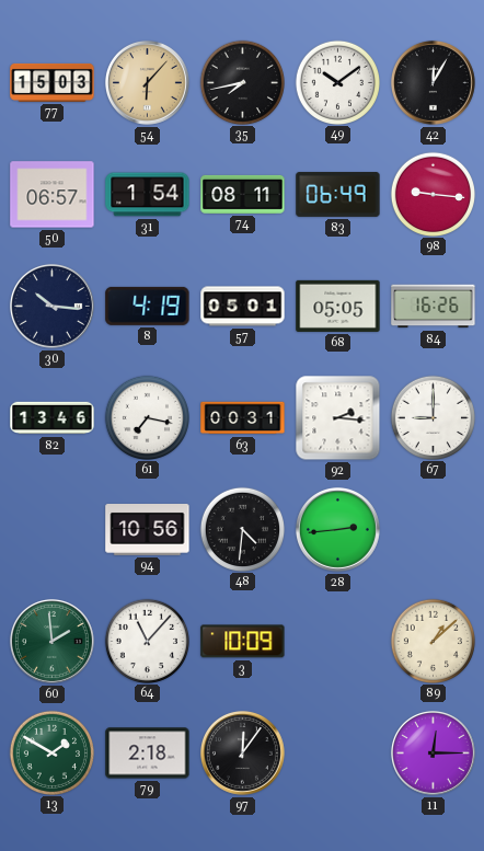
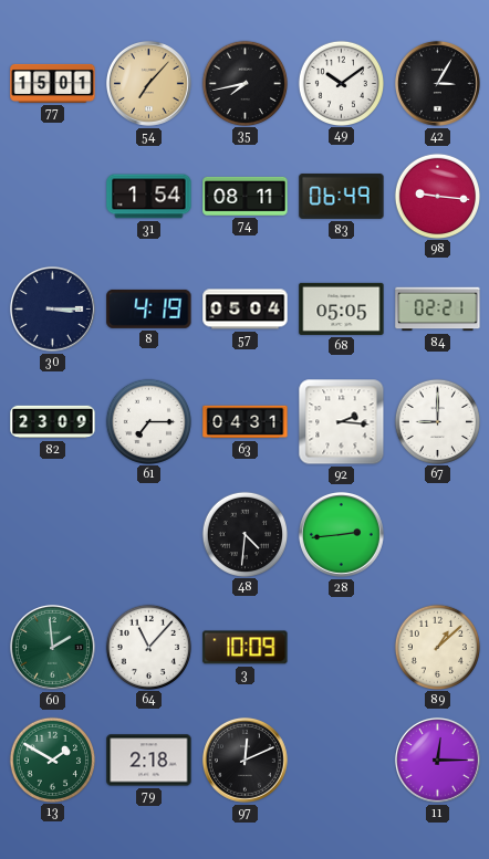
77: 15:03 -> 15:01
54: 6:07 -> 7:07
42: 12:05 -> 3:05
50: 06:57 -> none
30: 10:16 -> 3:15
57: 05:01 -> 05:04
84: 16:26 -> 02:21
82: 13:46 -> 23:09
61: 7:17 -> 7:15
63: 00:31 -> 04:31
94: 10:56 -> none
97: 12:06 -> 12:11
